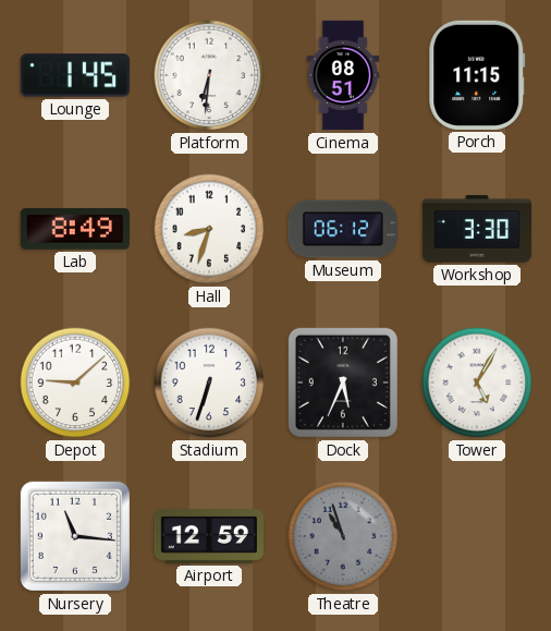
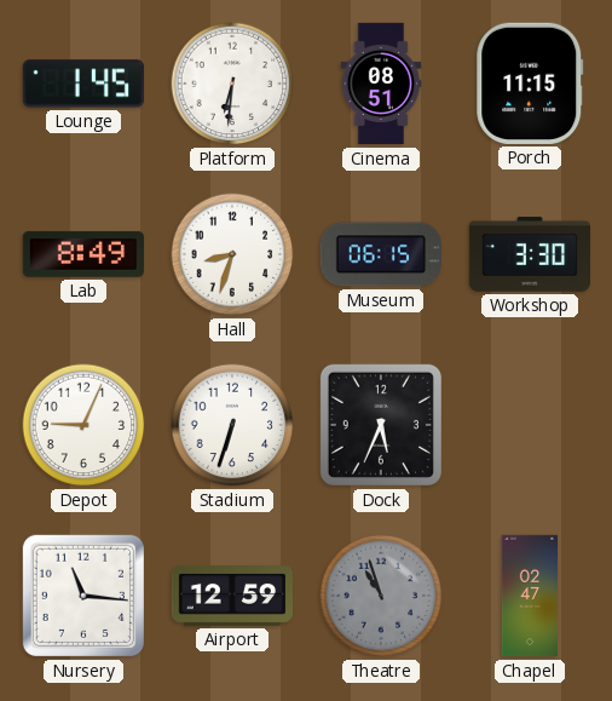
Museum: 06:12 -> 06:15
Depot: 9:08 -> 9:04
Tower: 5:05 -> none
Chapel: none -> 02:47
